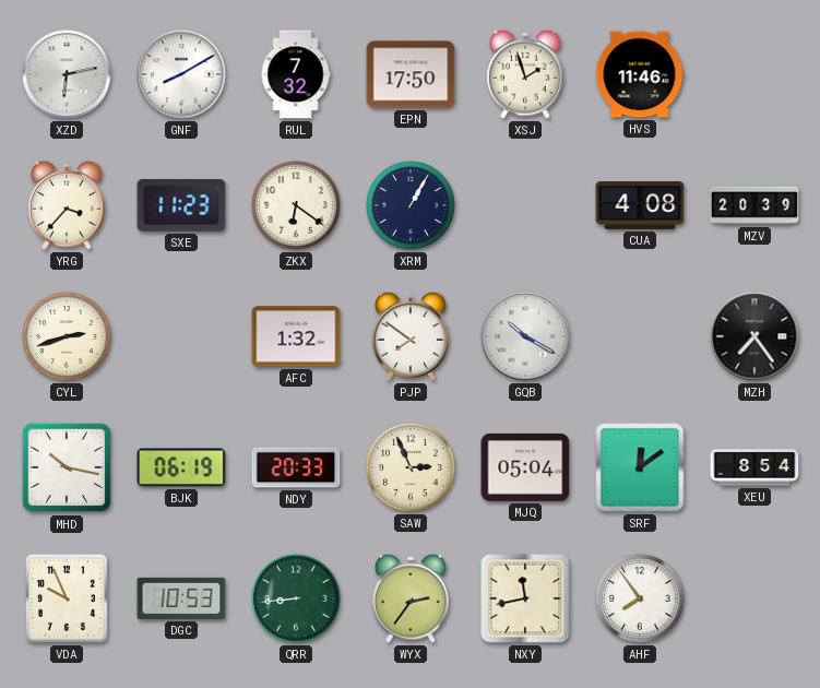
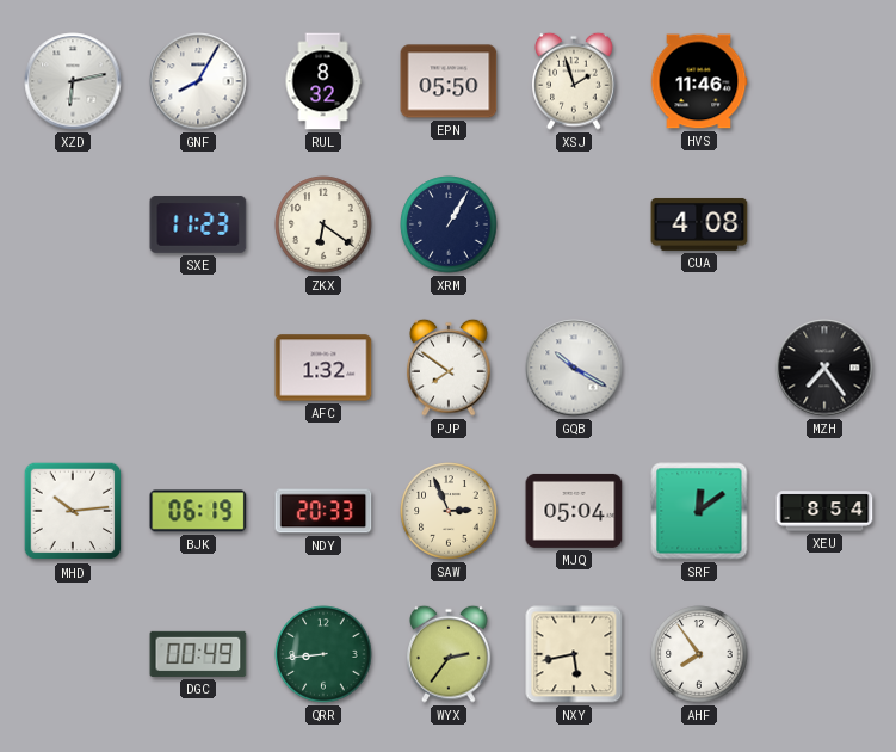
GNF: 8:10 -> 8:05
RUL: 7:32 -> 8:32
EPN: 17:50 -> 05:50
YRG: 3:37 -> none
MZV: 20:39 -> none
CYL: 2:42 -> none
MHD: 10:17 -> 10:14
VDA: 9:56 -> none
DGC: 10:53 -> 00:49
NXY: 11:43 -> 5:43
